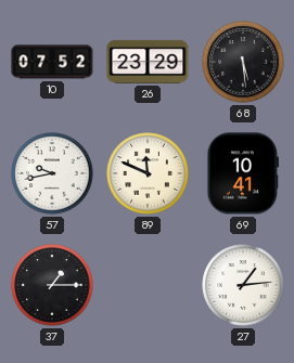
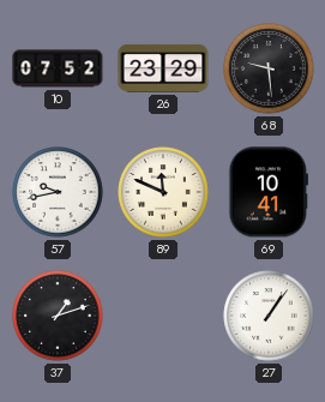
68: 5:29 -> 9:29
37: 1:15 -> 1:12
27: 1:14 -> 1:06
